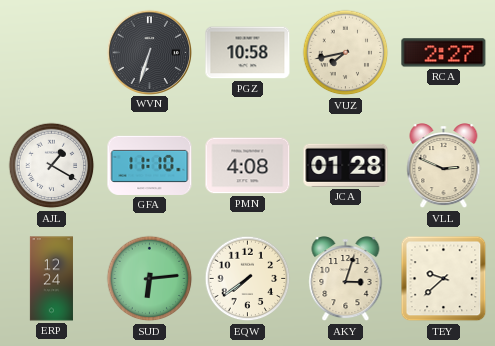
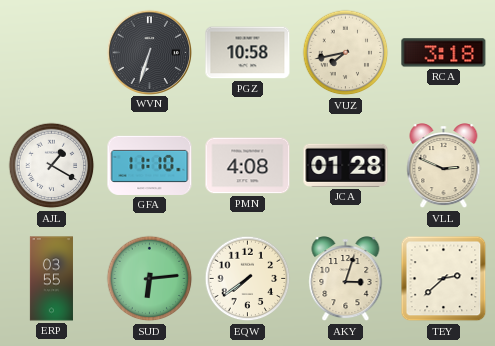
RCA: 2:27 -> 3:18
ERP: 12:24 -> 03:55
TEY: 9:38 -> 2:38
